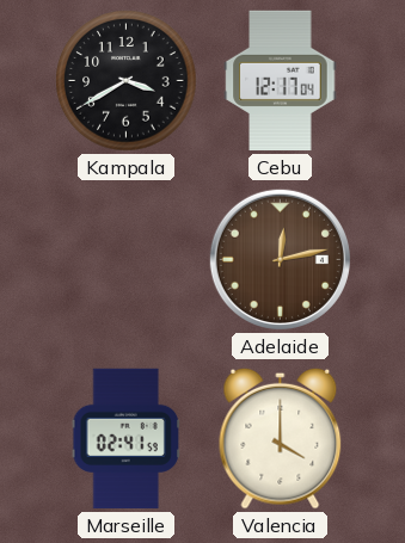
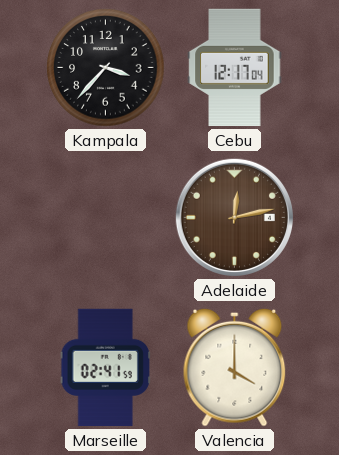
Kampala: 3:40 -> 3:37
